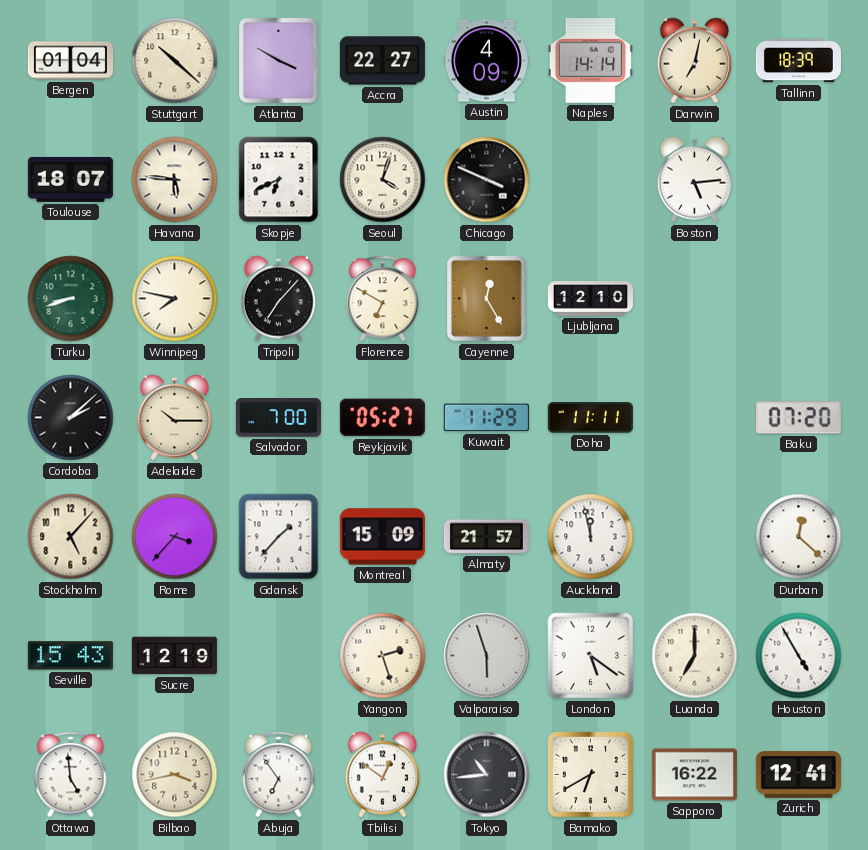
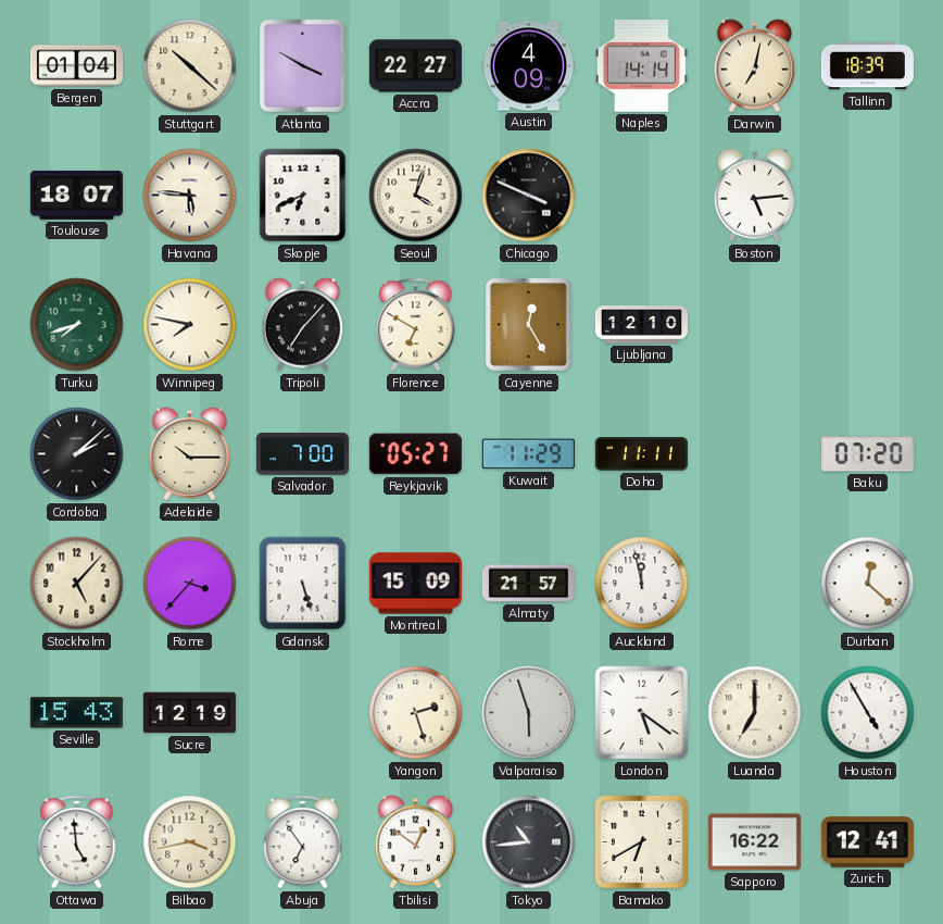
Turku: 8:42 -> 7:42
Gdansk: 1:37 -> 5:27
